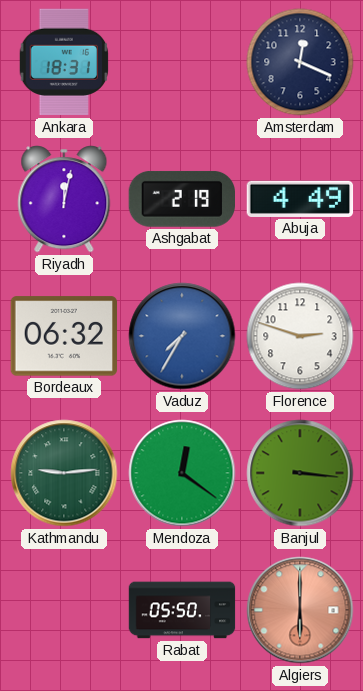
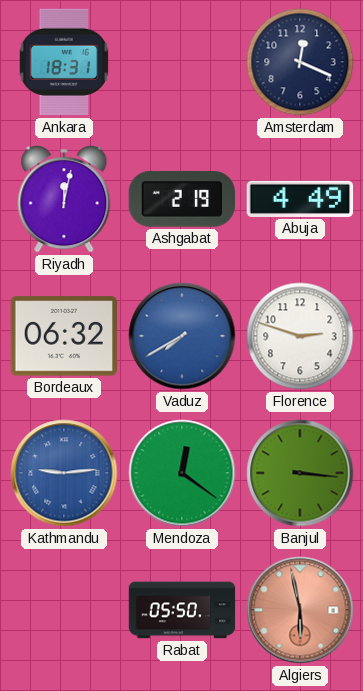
Vaduz: 7:35 -> 7:40
Kathmandu dial: green -> blue
Algiers: 6:00 -> 5:58
